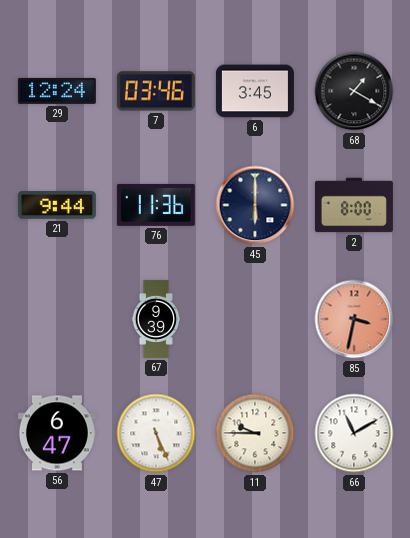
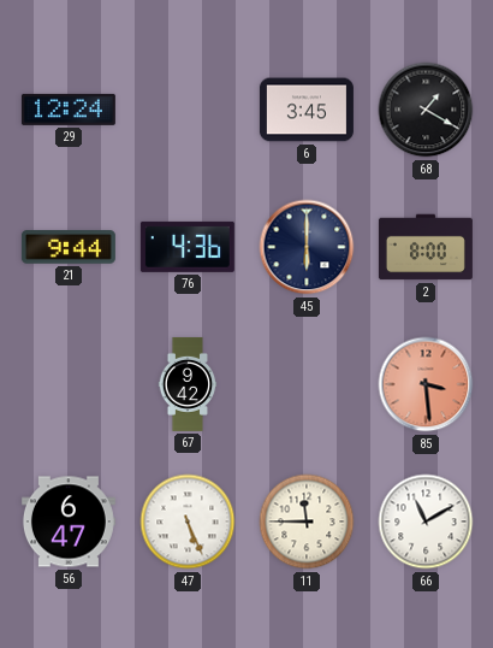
7: 03:46 -> none
76: 11:36 -> 4:36
67: 9:39 -> 9:42
85: 3:32 -> 3:29
11: 9:45 -> 11:45
